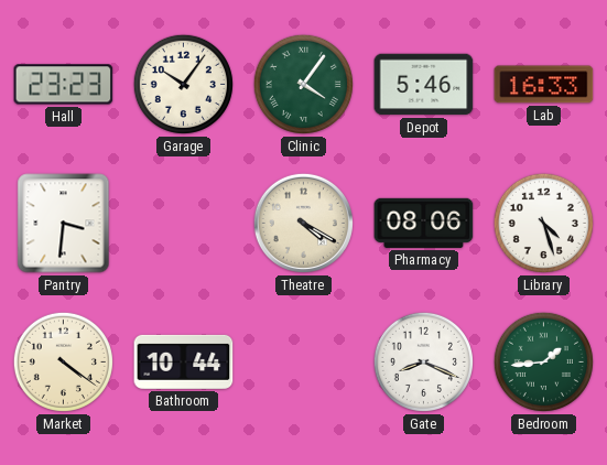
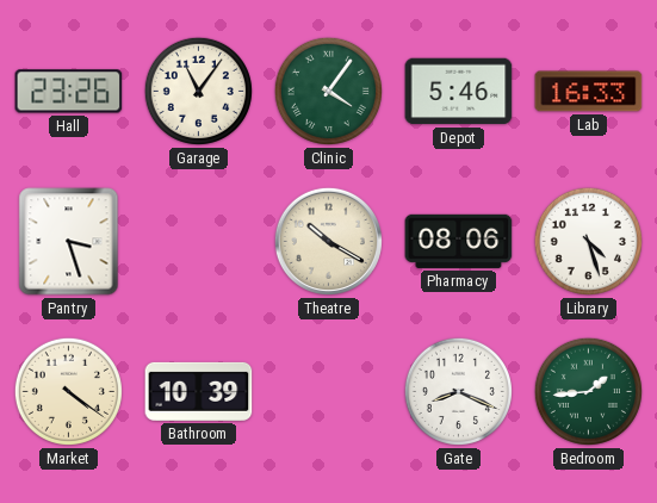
Hall: 23:23 -> 23:26
Garage: 10:06 -> 11:06
Pantry: 3:31 -> 3:27
Theatre: 4:20 -> 10:20
Bathroom: 10:44 -> 10:39
